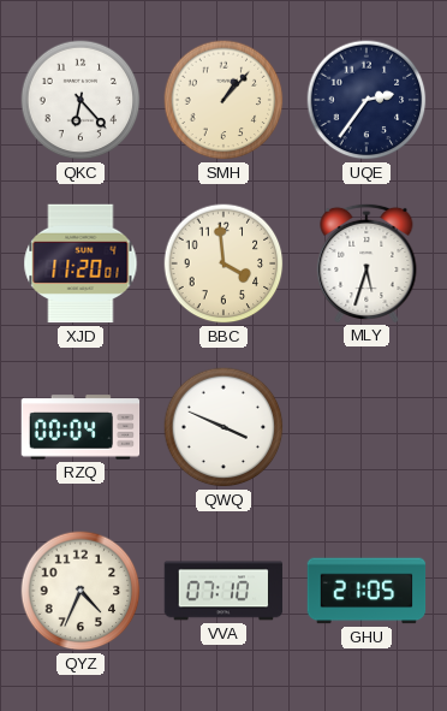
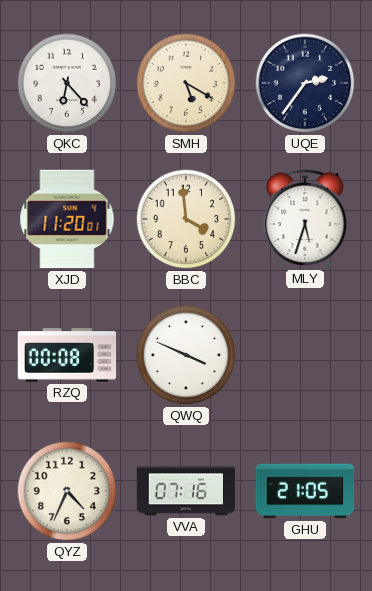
SMH: 1:07 -> 5:20
RZQ: 00:04 -> 00:08
VVA: 07:10 -> 07:16
